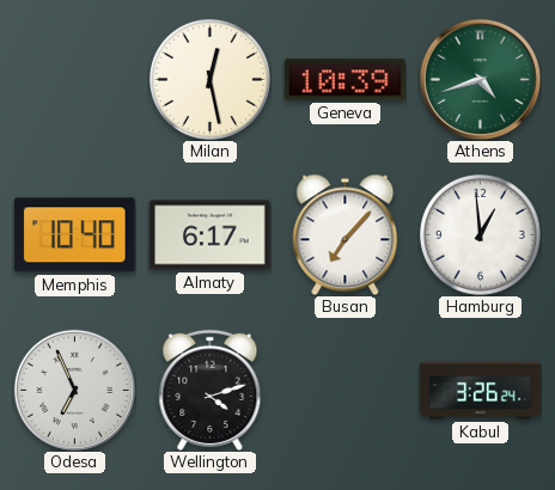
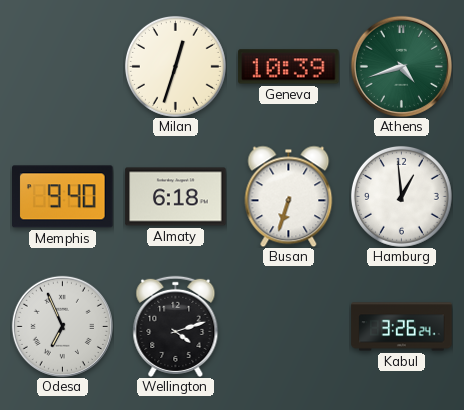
Milan: 12:28 -> 12:33
Memphis: 10:40 -> 9:40
Almaty: 6:17 -> 6:18
Busan: 7:07 -> 6:33
